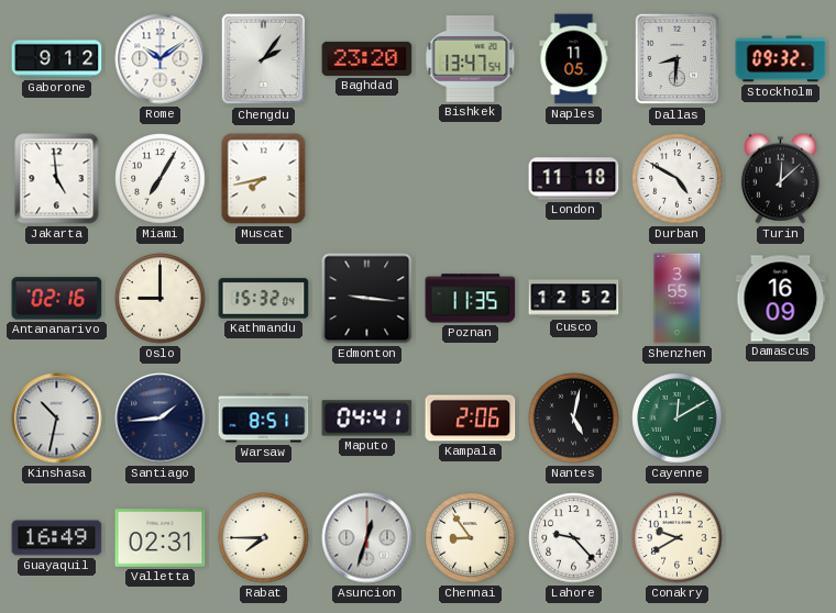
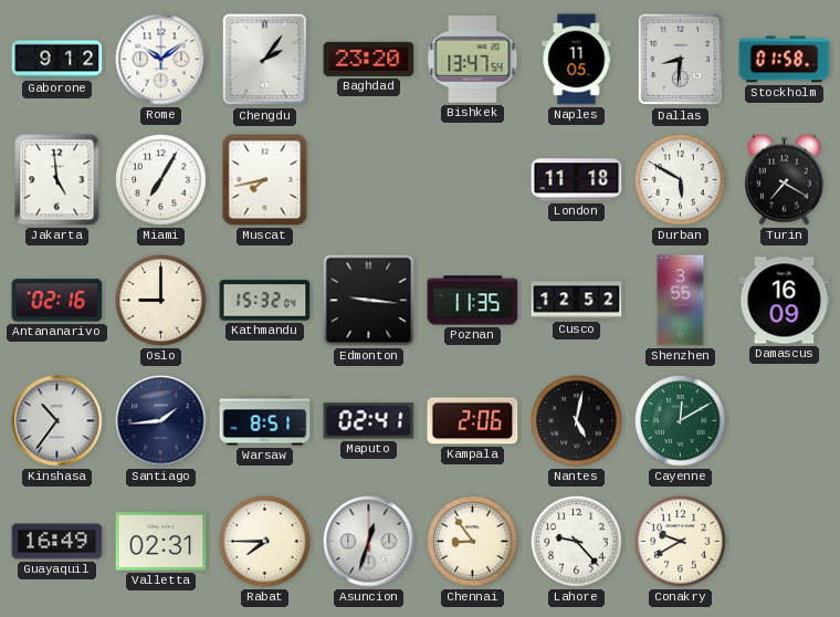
Stockholm: 09:32 -> 01:58
Durban: 4:50 -> 5:50
Turin: 12:08 -> 7:20
Kinshasa: 10:32 -> 10:36
Maputo: 04:41 -> 02:41
